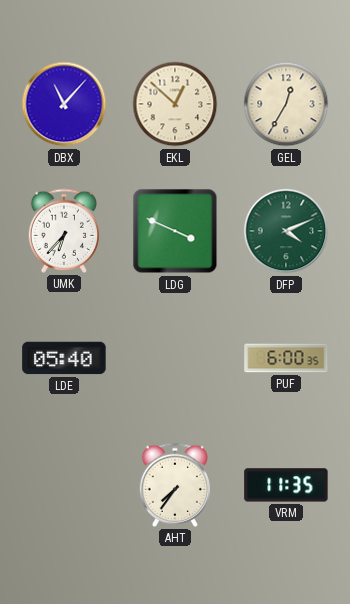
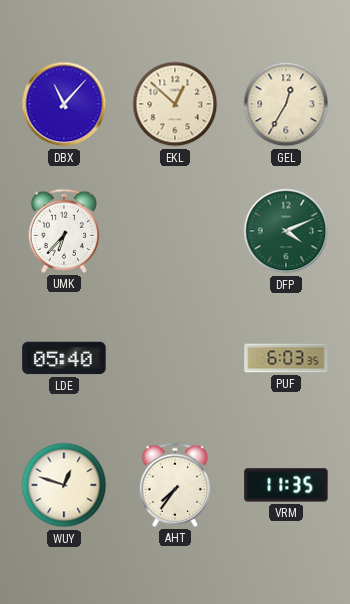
LDG: 3:49 -> none
PUF: 6:00 -> 6:03
WUY: none -> 12:48
